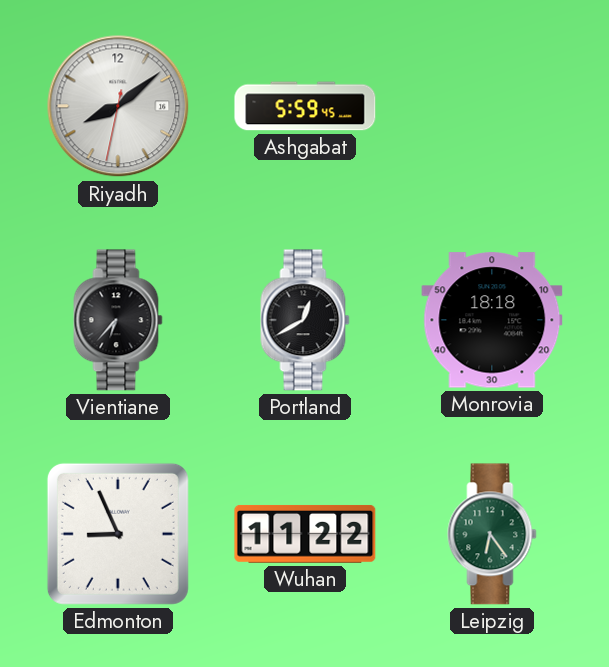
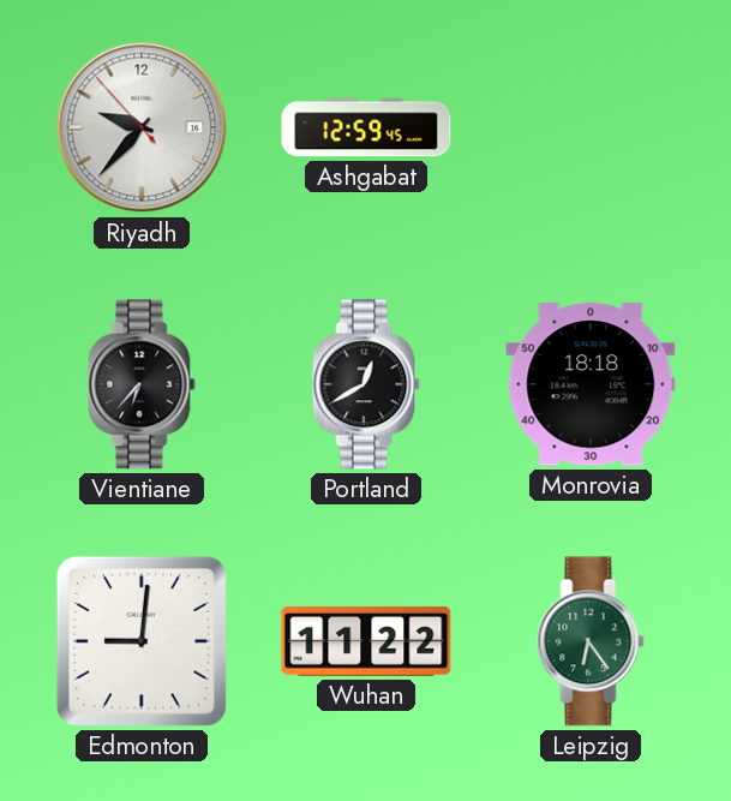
Riyadh: 8:08 -> 9:36
Ashgabat: 5:59 -> 12:59
Edmonton: 8:56 -> 9:01
